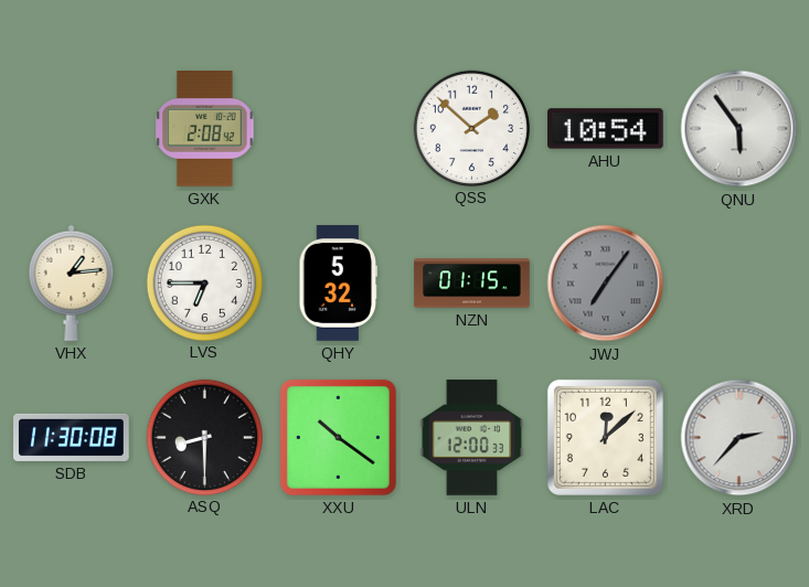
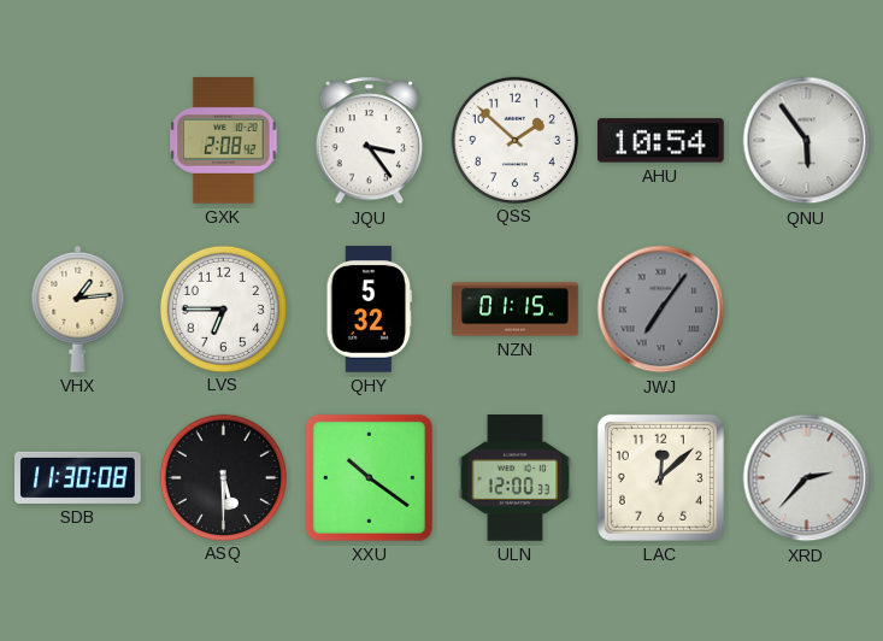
JQU: none -> 3:24
ASQ: 8:30 -> 5:30
